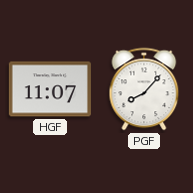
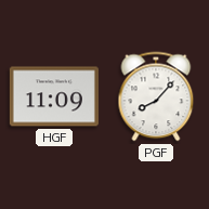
HGF: 11:07 -> 11:09
